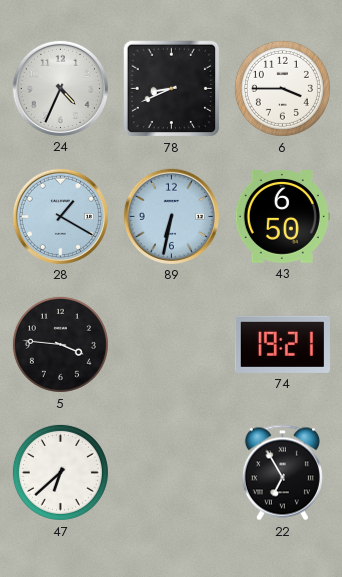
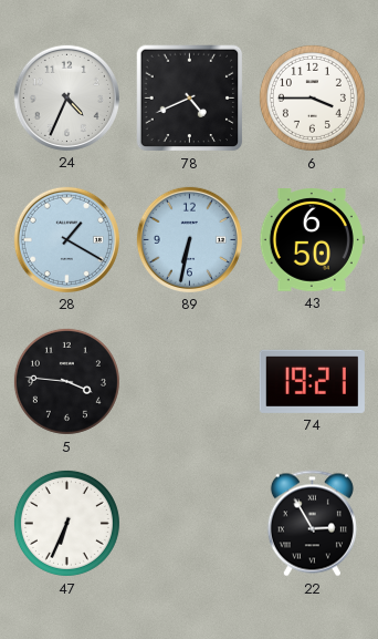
78: 8:41 -> 4:41
47: 6:38 -> 6:34
22: 6:55 -> 2:55
